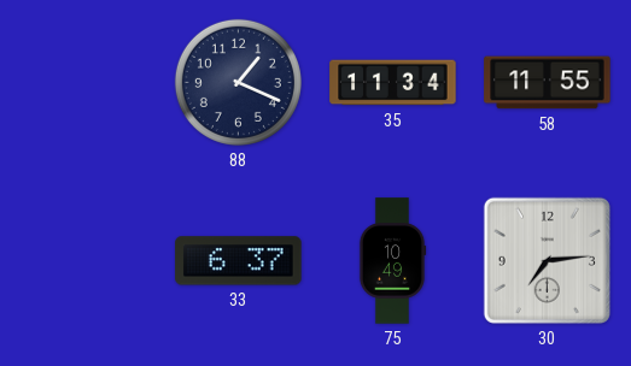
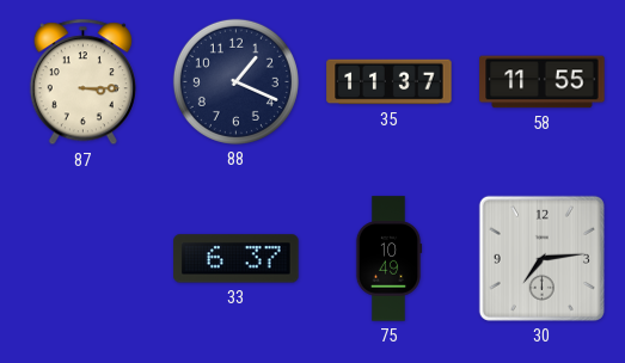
87: none -> 3:15
35: 11:34 -> 11:37
